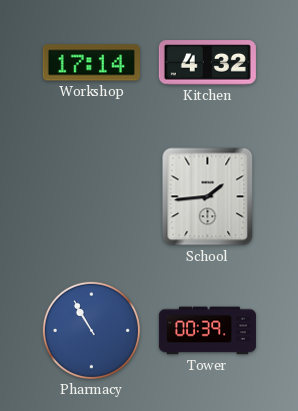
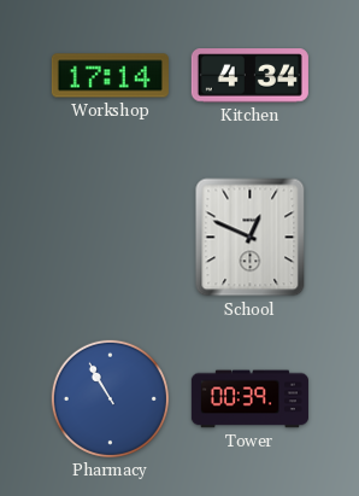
Kitchen: 4:32 -> 4:34
School: 1:44 -> 12:49
